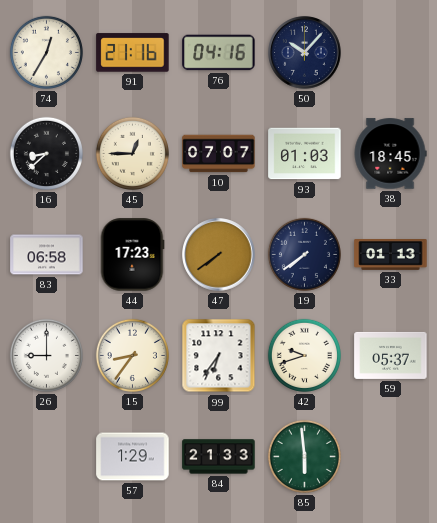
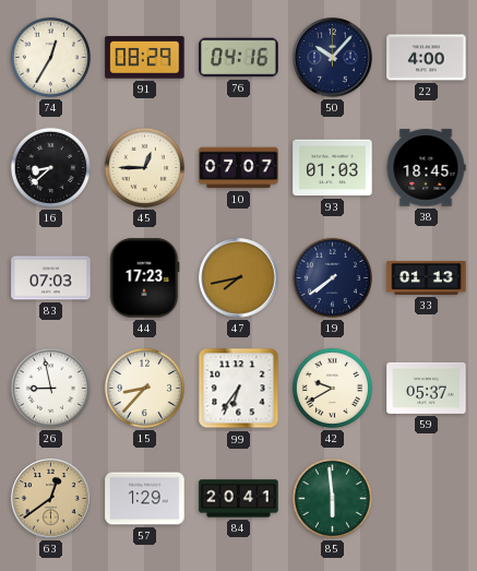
91: 21:16 -> 08:29
22: none -> 4:00
83: 06:58 -> 07:03
47: 7:39 -> 7:43
26: 9:00 -> 8:58
15: 8:36 -> 8:37
42: 9:42 -> 9:40
63: none -> 12:39
84: 21:33 -> 20:41
